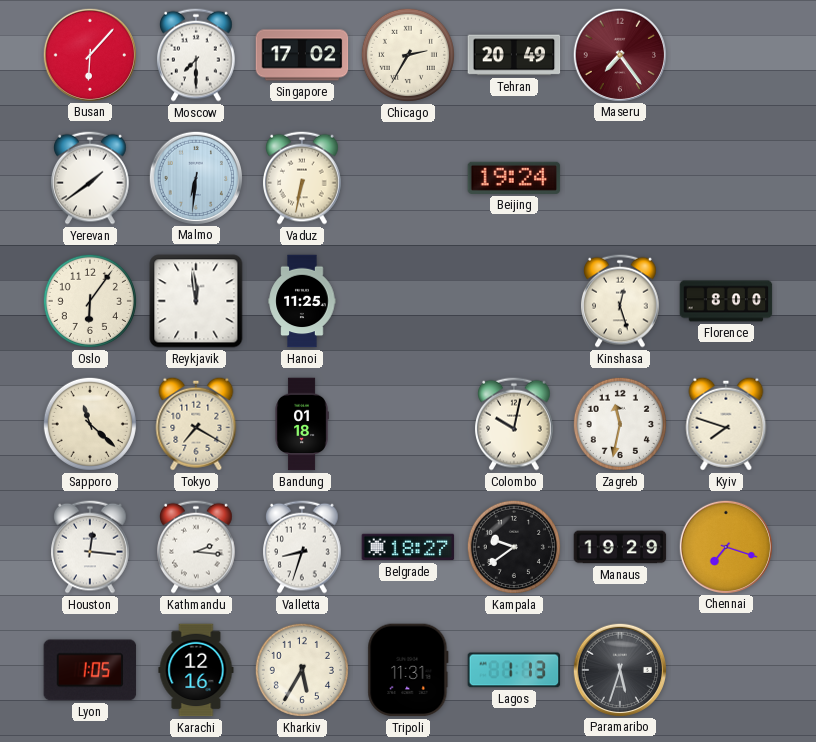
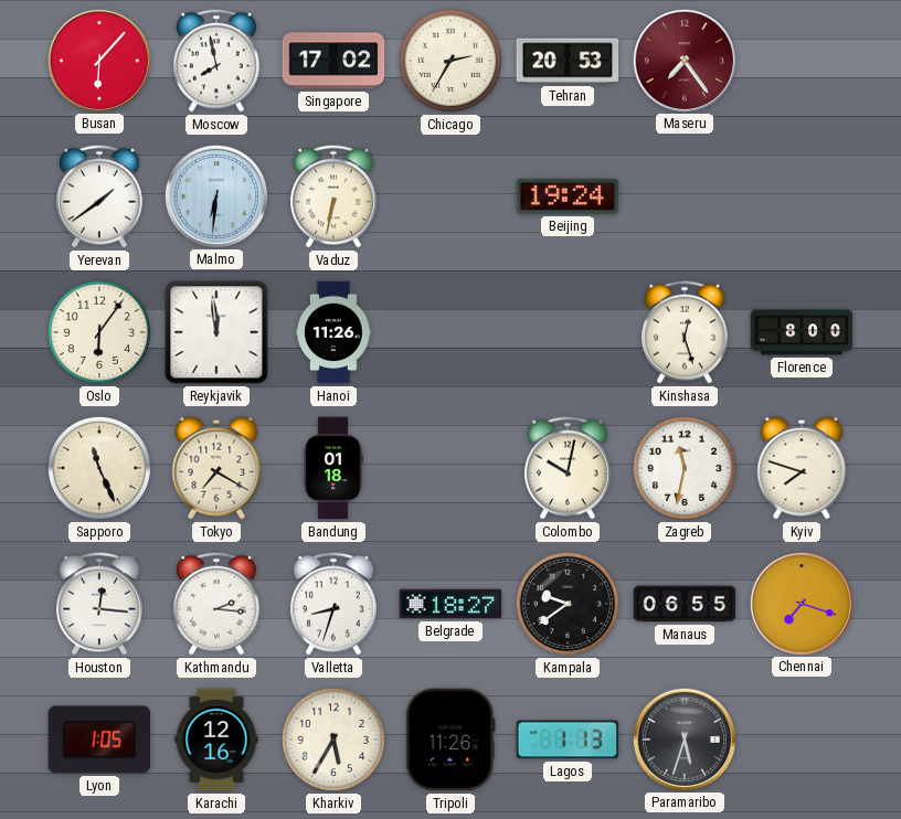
Moscow: 7:30 -> 7:58
Tehran: 20:49 -> 20:53
Hanoi: 11:25 -> 11:26
Sapporo: 11:22 -> 11:26
Manaus: 19:29 -> 06:55
Tripoli: 11:31 -> 11:26
